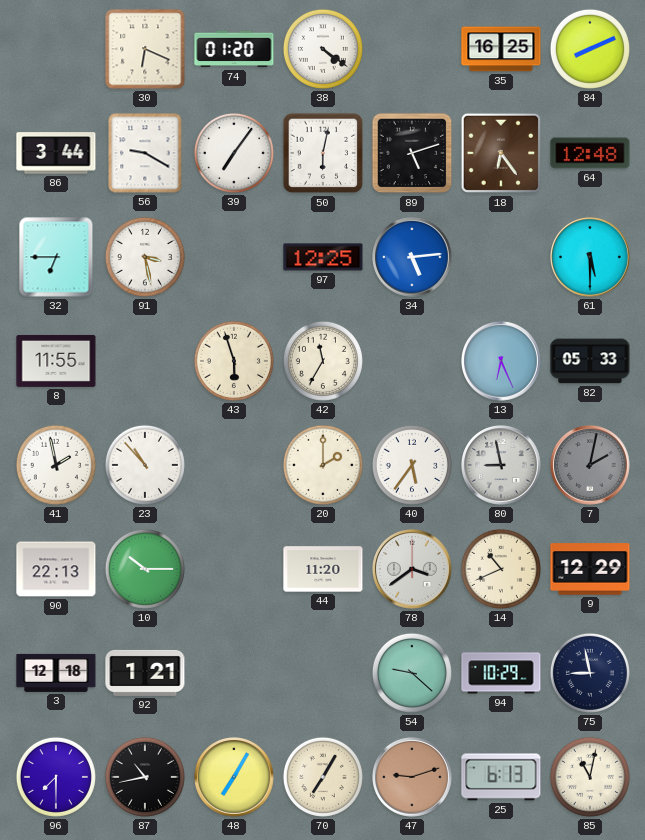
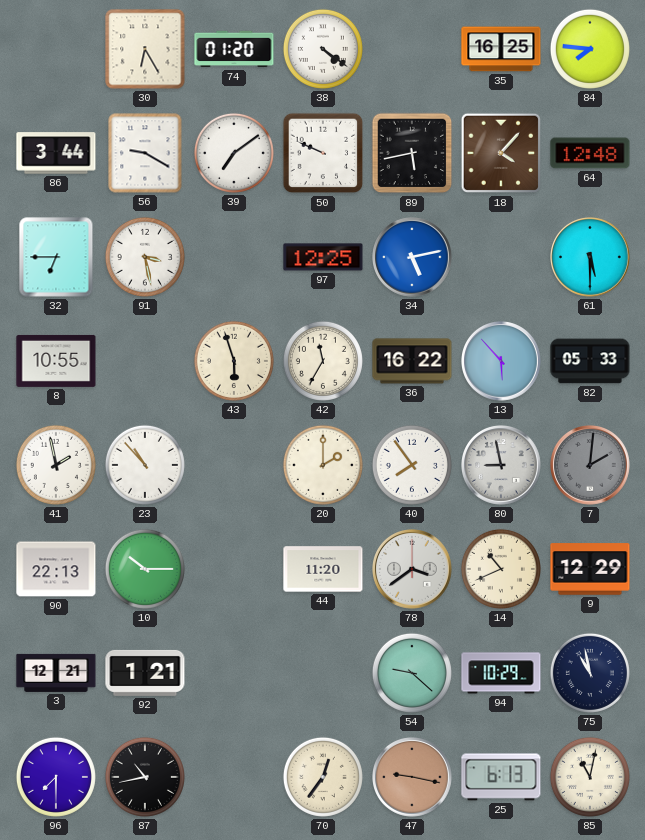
30: 6:19 -> 6:25
84: 8:11 -> 7:46
39: 7:06 -> 7:09
50: 6:02 -> 9:49
89: 5:12 -> 5:43
18: 6:24 -> 4:07
34: 5:14 -> 5:13
8: 11:55 -> 10:55
36: none -> 16:22
13: 6:26 -> 5:53
40: 5:36 -> 7:54
7: 2:02 -> 2:01
3: 12:18 -> 12:21
75: 8:58 -> 10:58
48: 7:05 -> none
70: 7:05 -> 12:36
47: 9:12 -> 9:17
